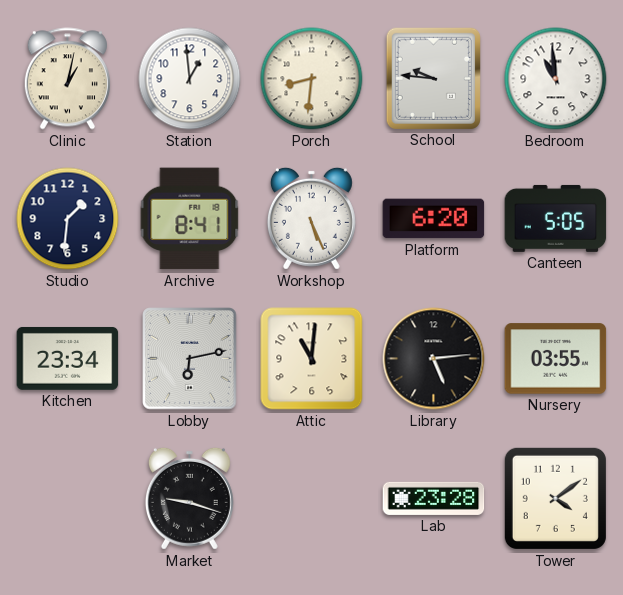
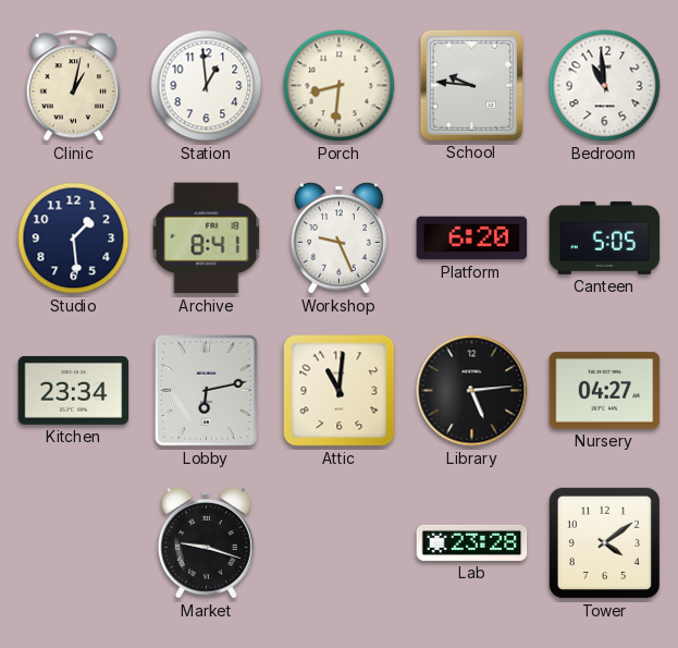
Studio: 1:31 -> 1:29
Workshop: 5:26 -> 9:26
Nursery: 03:55 -> 04:27
